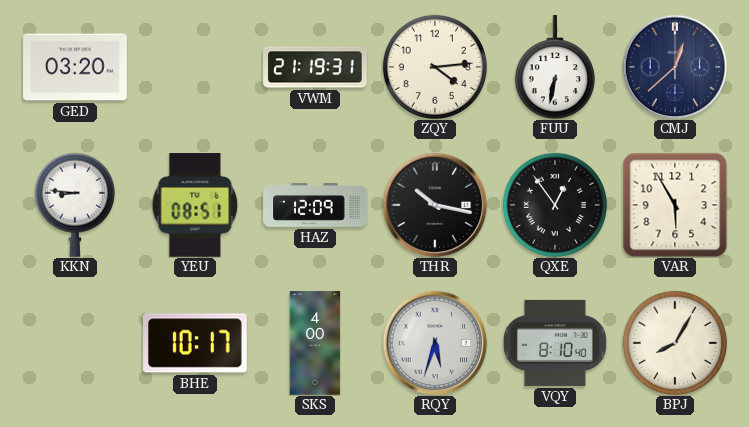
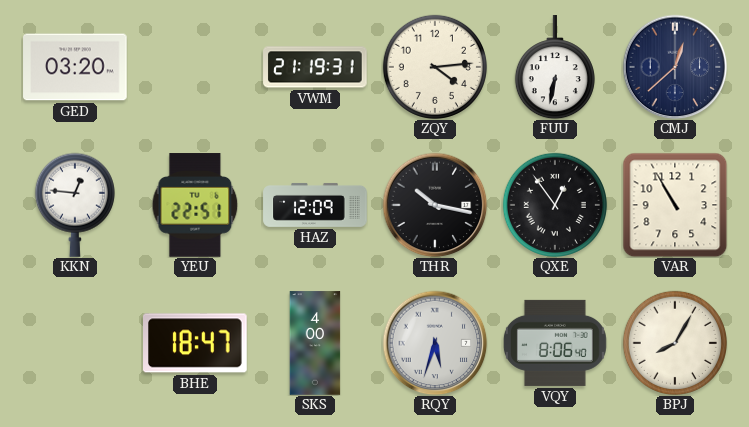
KKN: 8:46 -> 12:46
YEU: 08:51 -> 22:51
VAR: 5:55 -> 10:55
BHE: 10:17 -> 18:47
VQY: 8:10 -> 8:06
